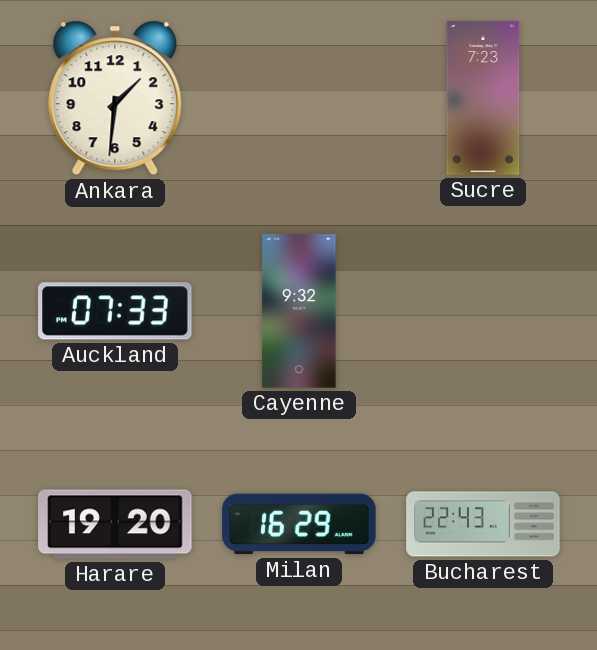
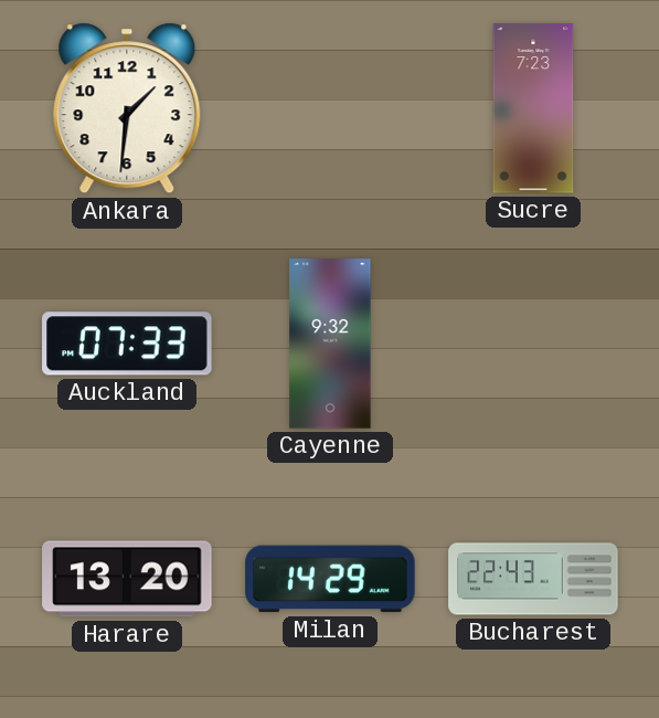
Harare: 19:20 -> 13:20
Milan: 16:29 -> 14:29
